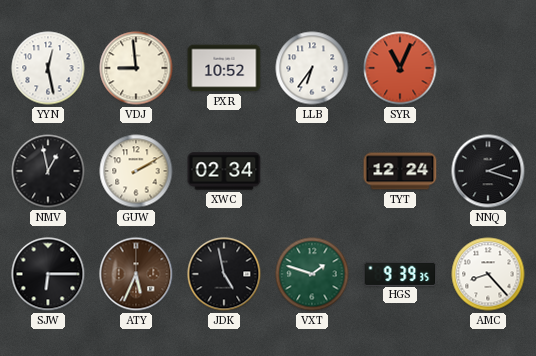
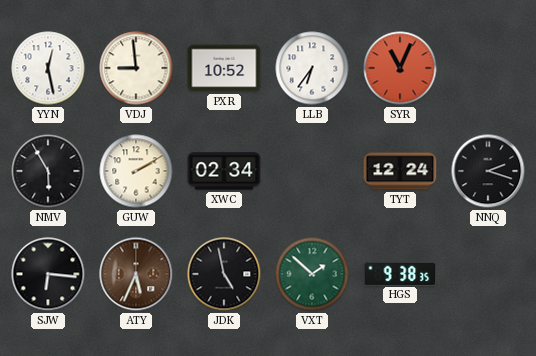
NMV: 12:58 -> 5:55
SJW: 6:15 -> 6:16
VXT: 1:48 -> 1:52
HGS: 9:39 -> 9:38
AMC: 8:23 -> none
